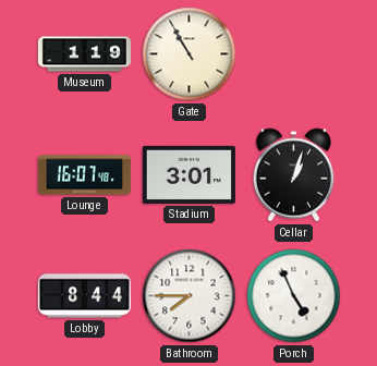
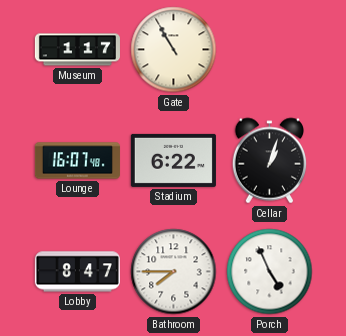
Museum: 1:19 -> 1:17
Stadium: 3:01 -> 6:22
Lobby: 8:44 -> 8:47
